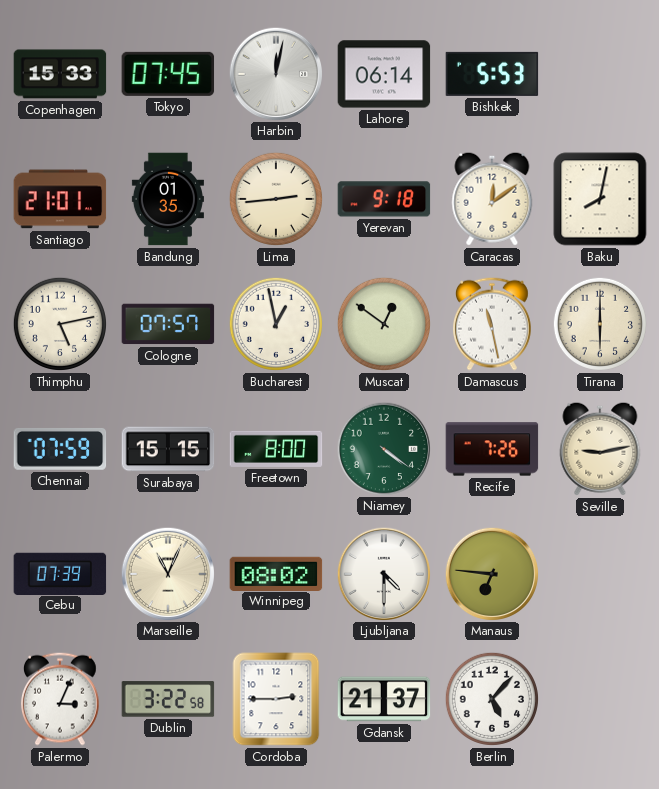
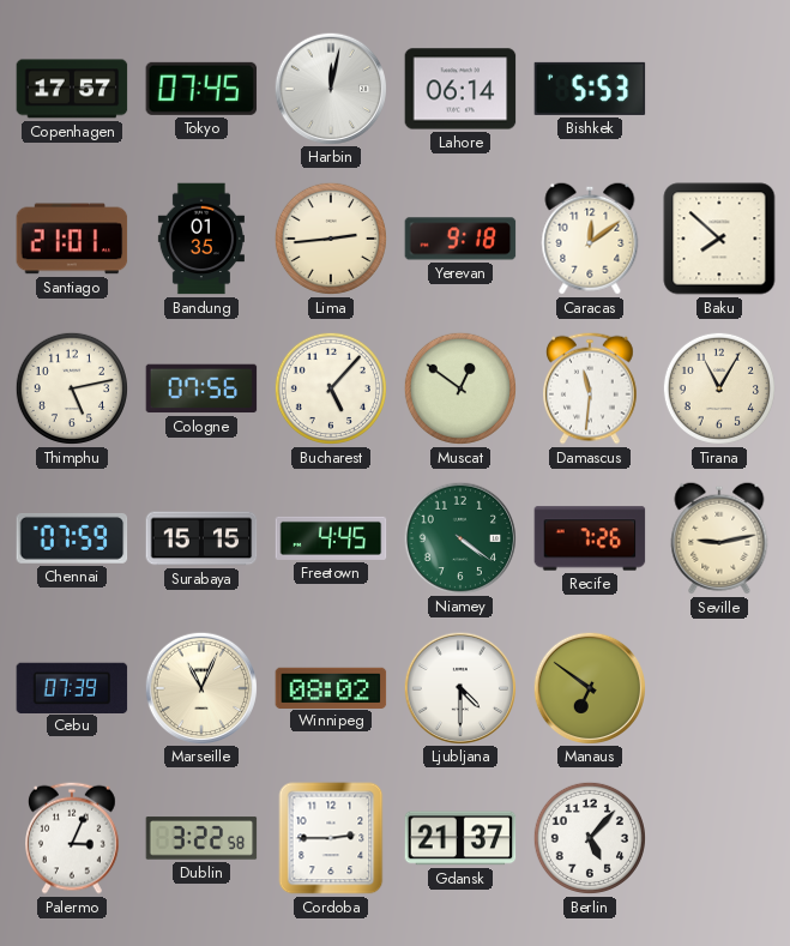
Copenhagen: 15:33 -> 17:57
Baku: 8:02 -> 7:52
Cologne: 07:57 -> 07:56
Bucharest: 12:58 -> 5:07
Damascus: 11:28 -> 11:31
Tirana: 6:00 -> 11:05
Freetown: 8:00 -> 4:45
Manaus: 6:46 -> 6:51
